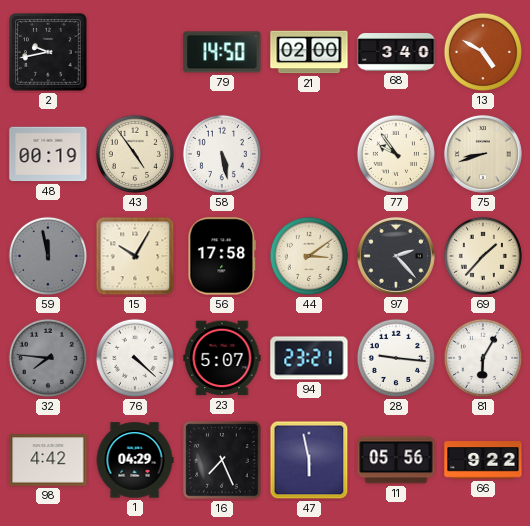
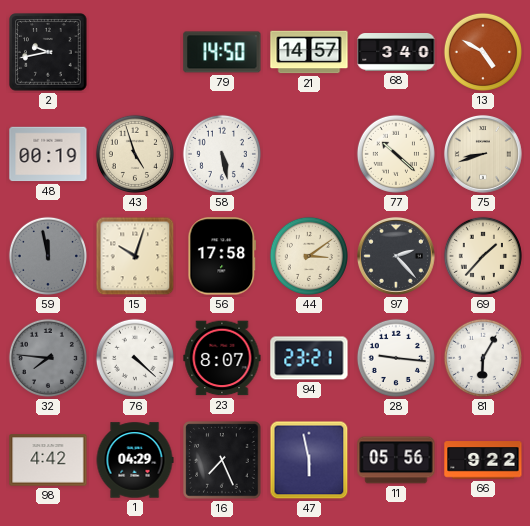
21: 02:00 -> 14:57
43: 4:54 -> 4:57
77: 9:54 -> 10:22
15: 10:05 -> 10:03
23: 5:07 -> 8:07
